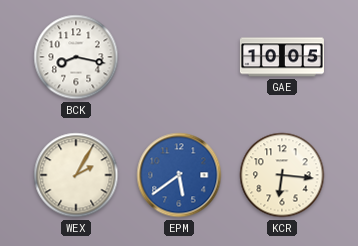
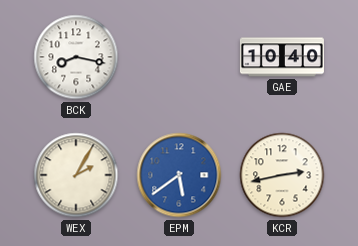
GAE: 10:05 -> 10:40
KCR: 6:16 -> 2:43
